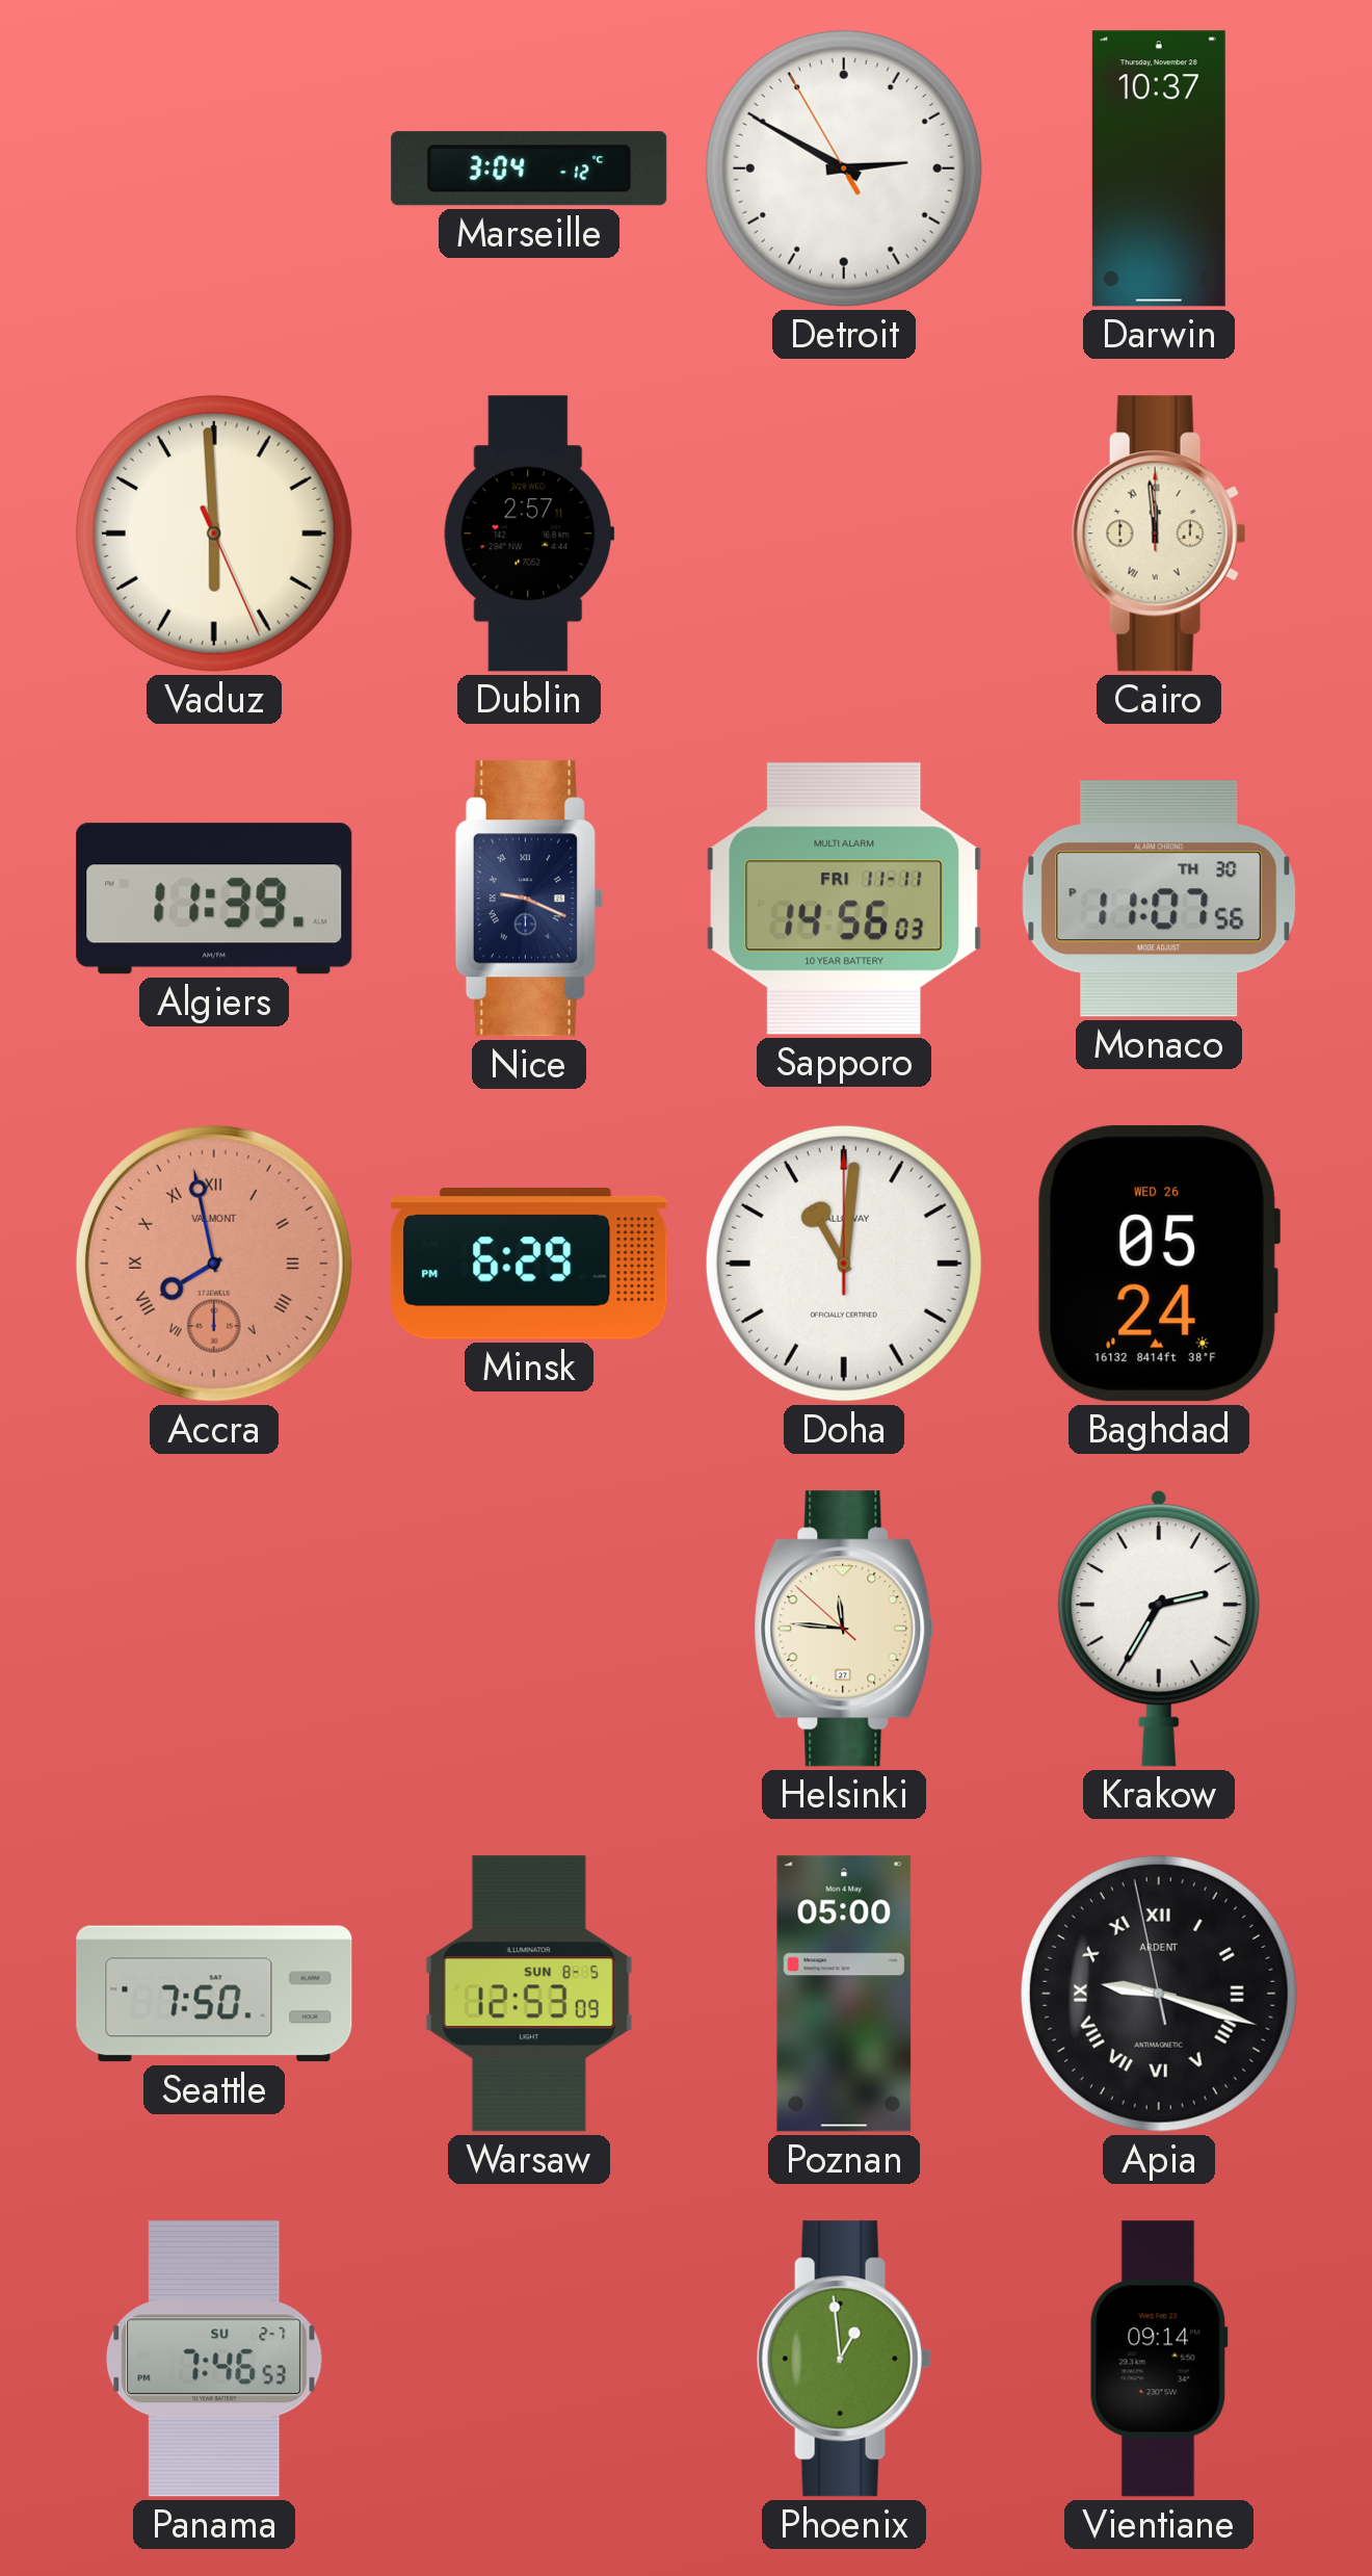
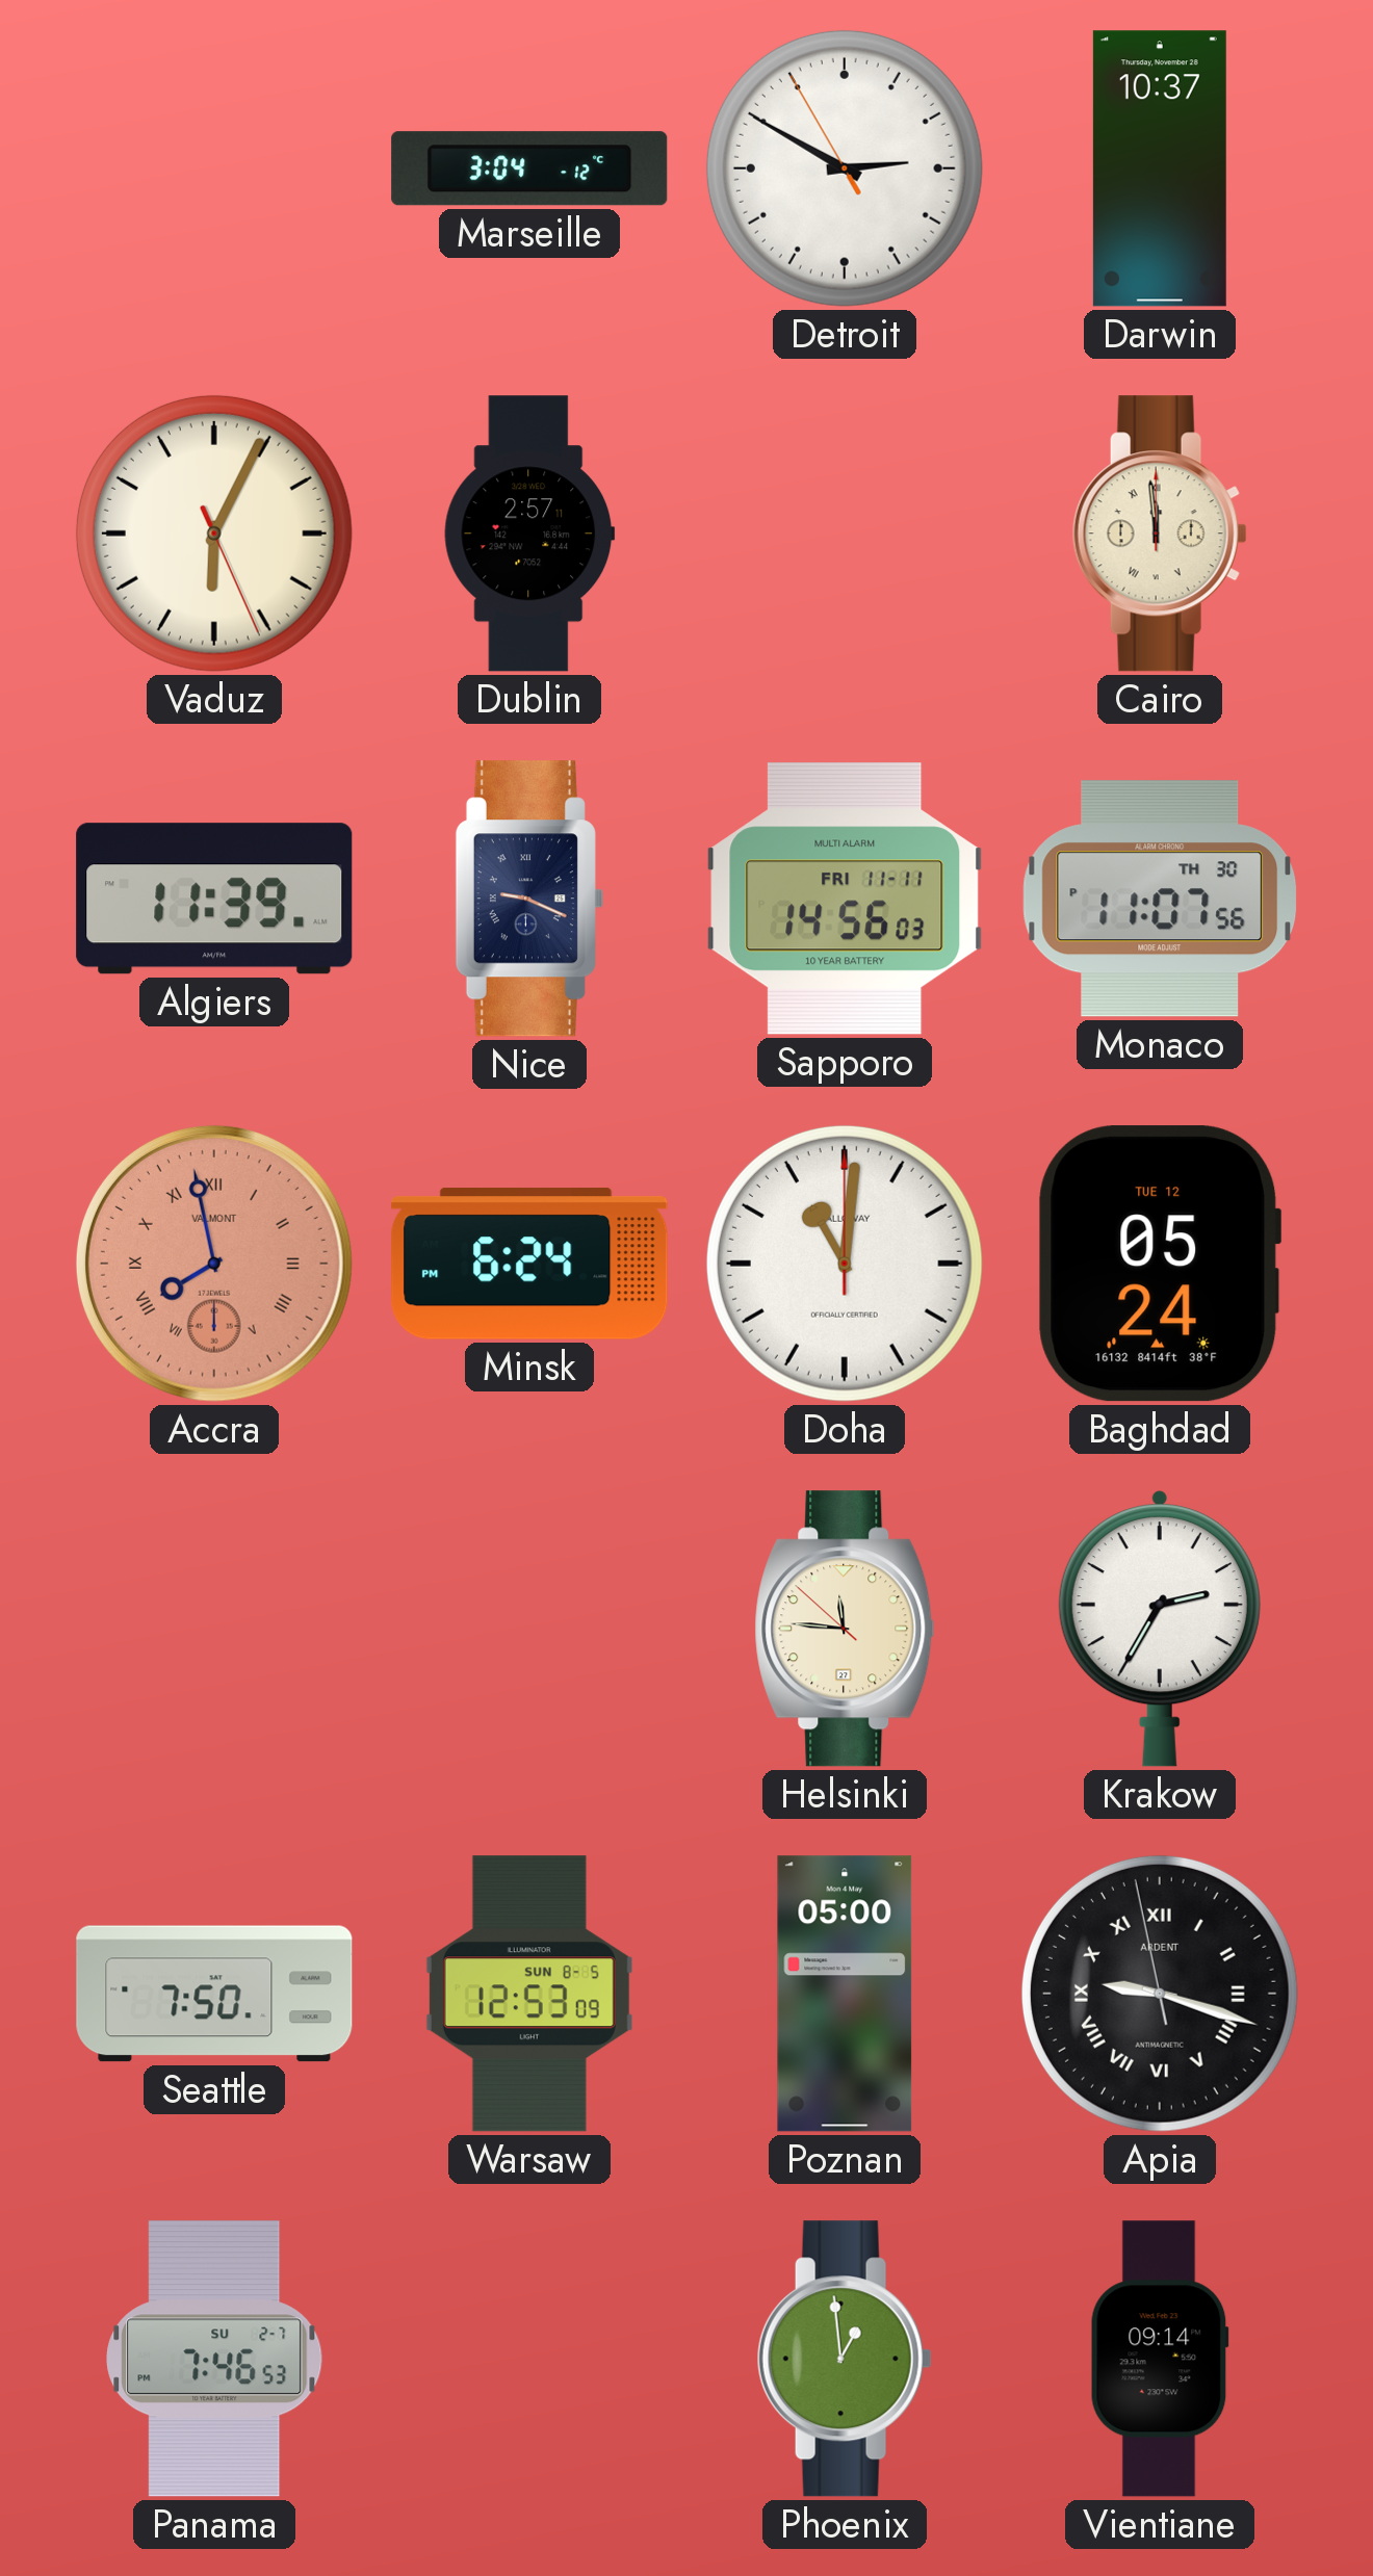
Vaduz: 5:59 -> 6:04
Minsk: 6:29 -> 6:24
Baghdad date: WED 26 -> TUE 12
